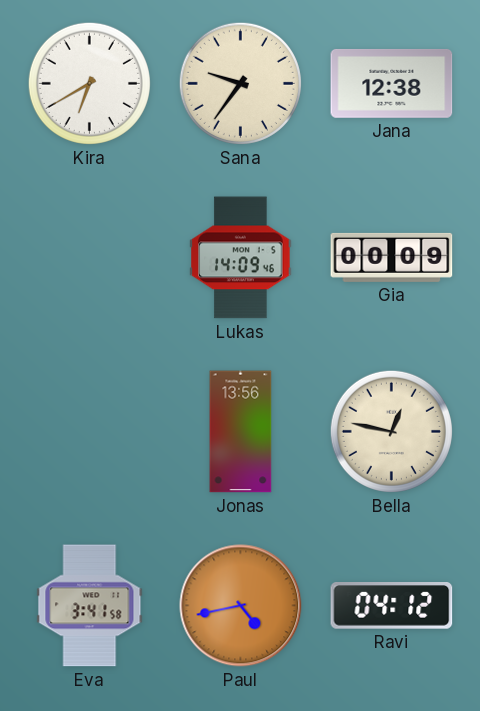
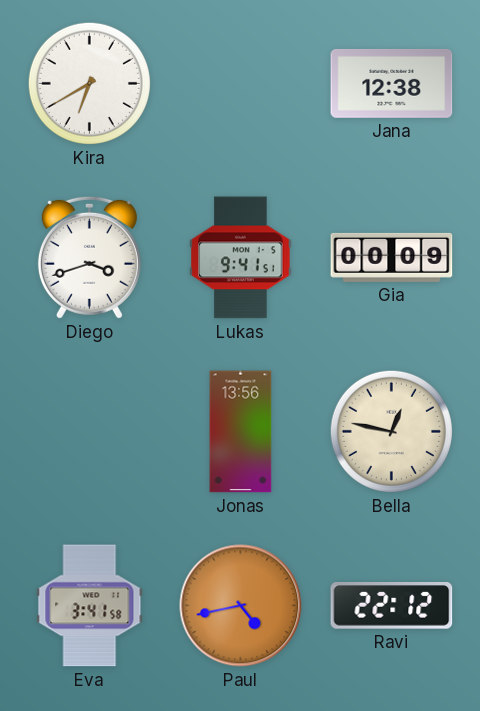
Sana: 9:36 -> none
Diego: none -> 3:42
Lukas: 14:09 -> 9:41
Ravi: 04:12 -> 22:12
